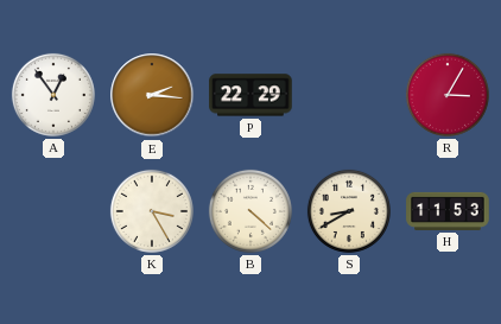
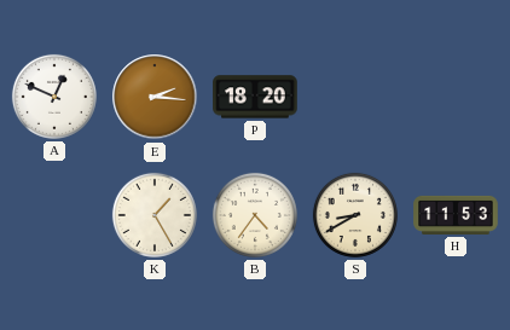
A: 12:54 -> 12:49
P: 22:29 -> 18:20
R: 3:05 -> none
K: 3:25 -> 1:25
B: 4:22 -> 4:36
